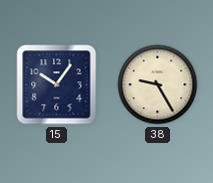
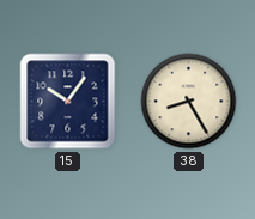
38: 9:25 -> 8:25
